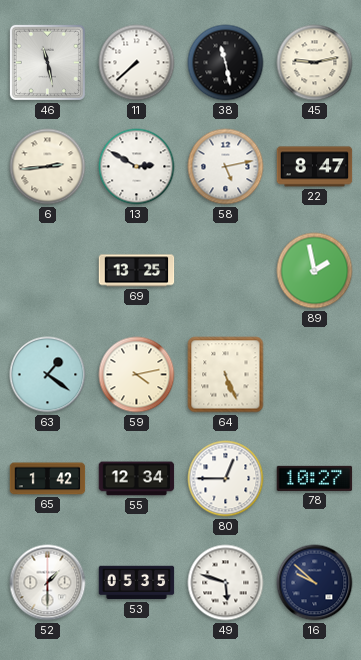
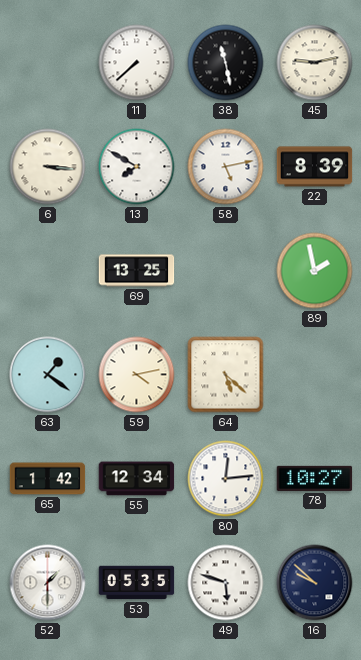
46: 11:28 -> none
6: 2:44 -> 3:16
13: 2:50 -> 7:50
22: 8:47 -> 8:39
64: 5:26 -> 5:22
80: 12:45 -> 12:14
